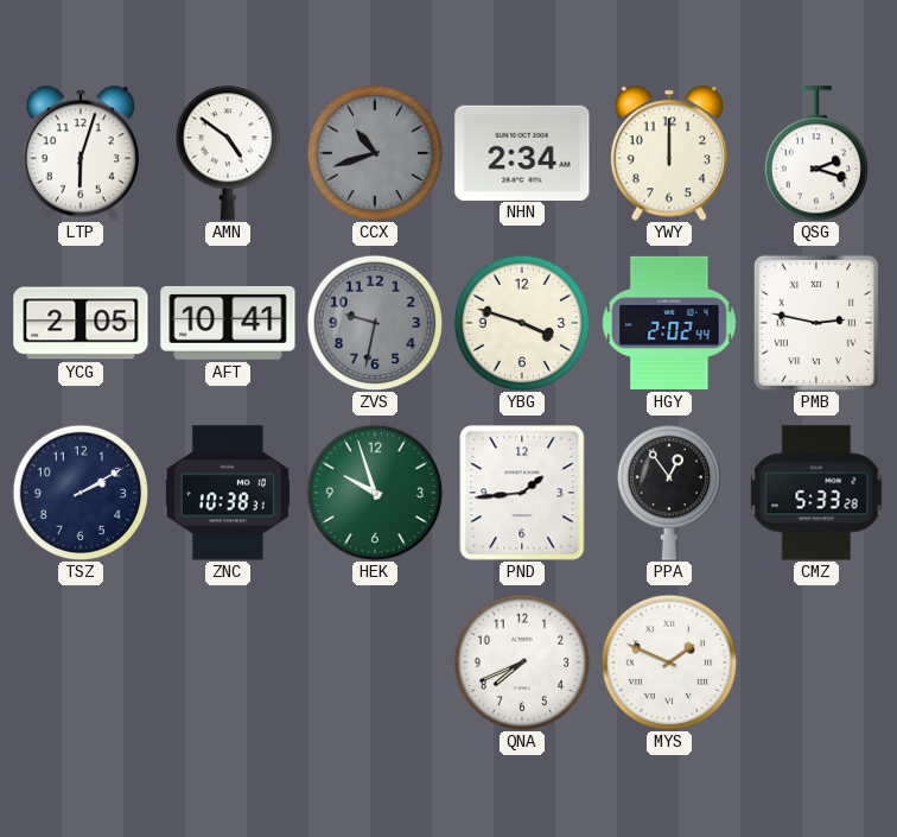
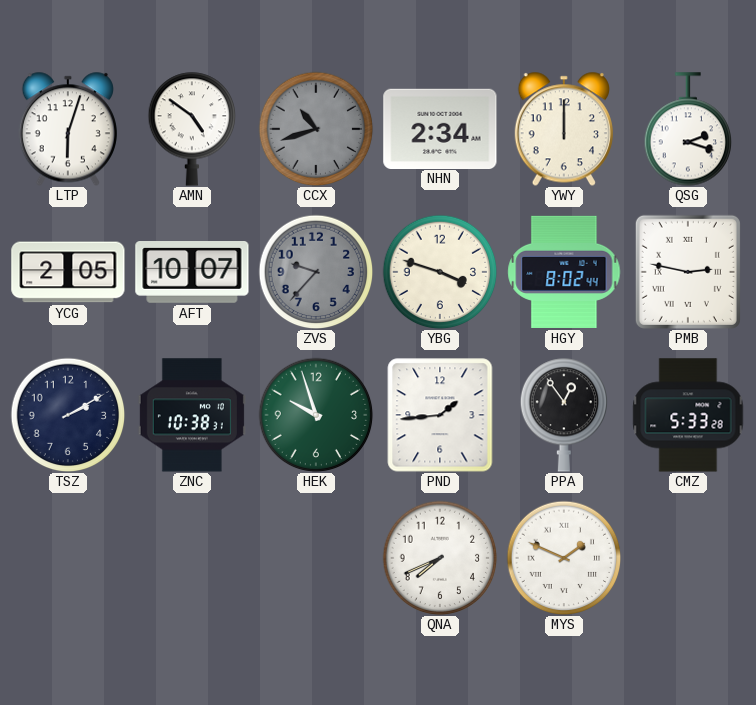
AFT: 10:41 -> 10:07
ZVS: 9:32 -> 9:37
HGY: 2:02 -> 8:02
